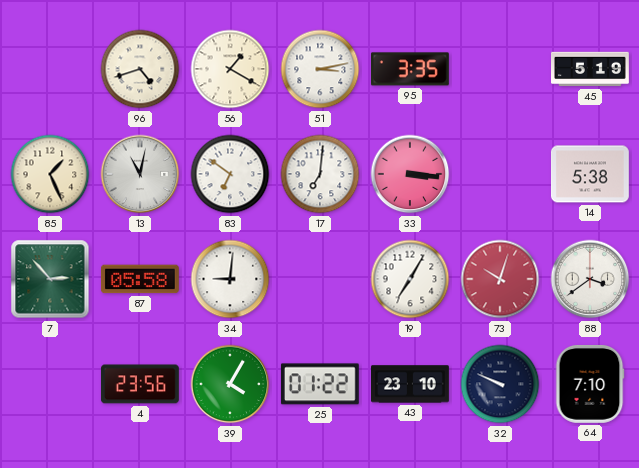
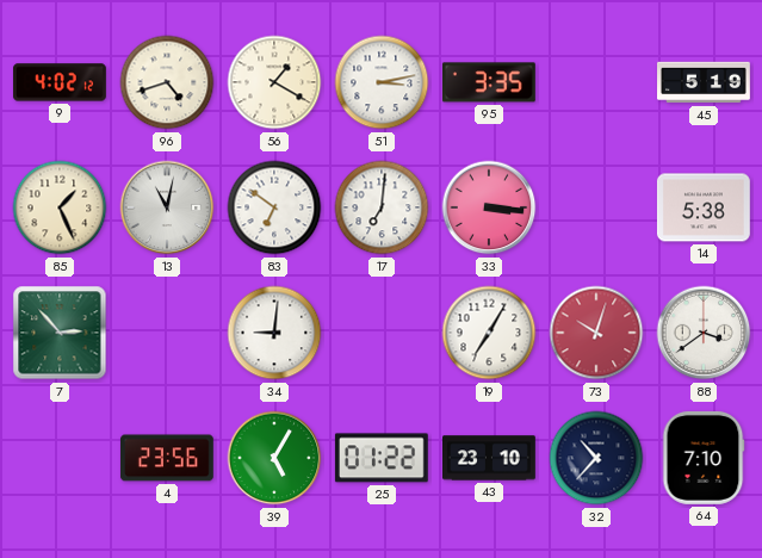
9: none -> 4:02
87: 05:58 -> none
39: 4:05 -> 5:05
32: 9:49 -> 10:37
